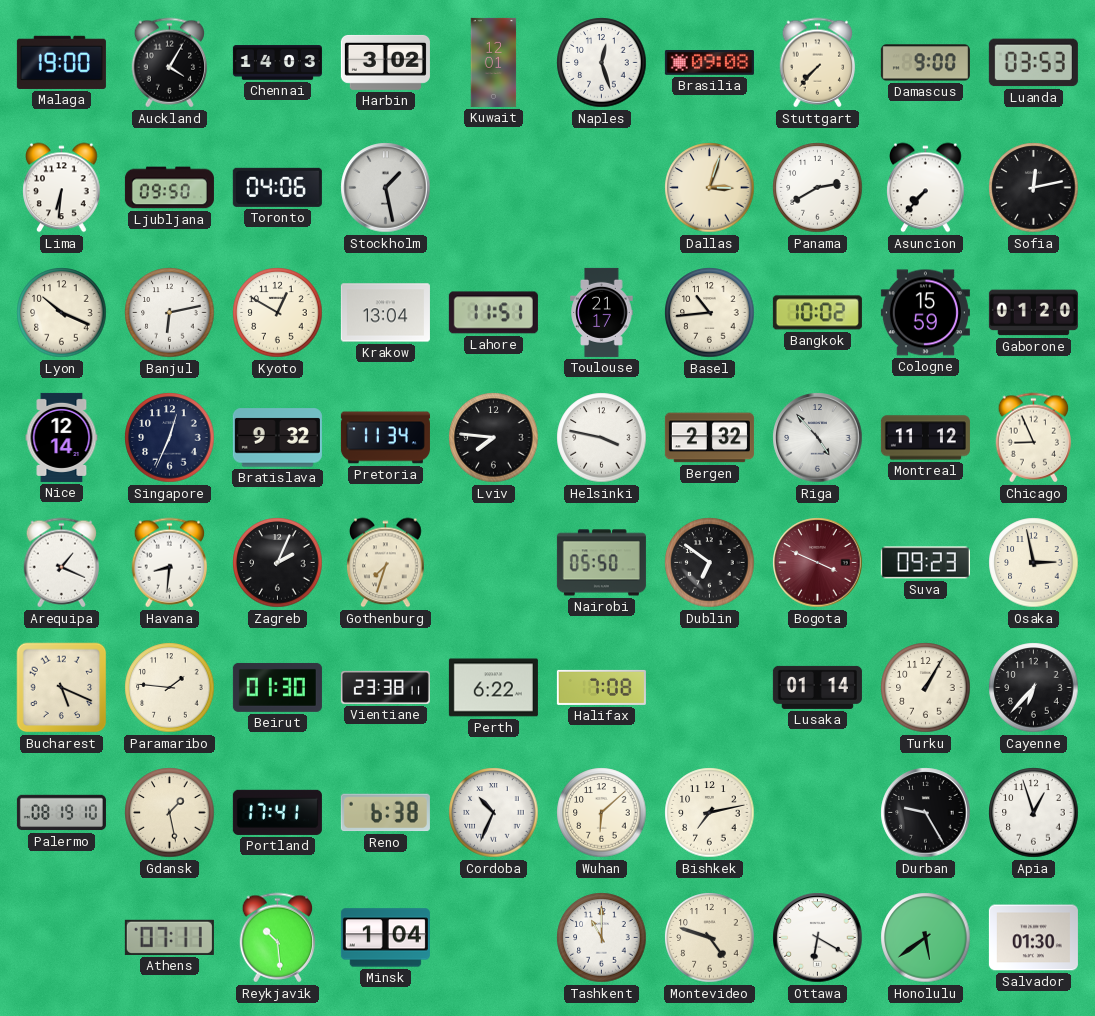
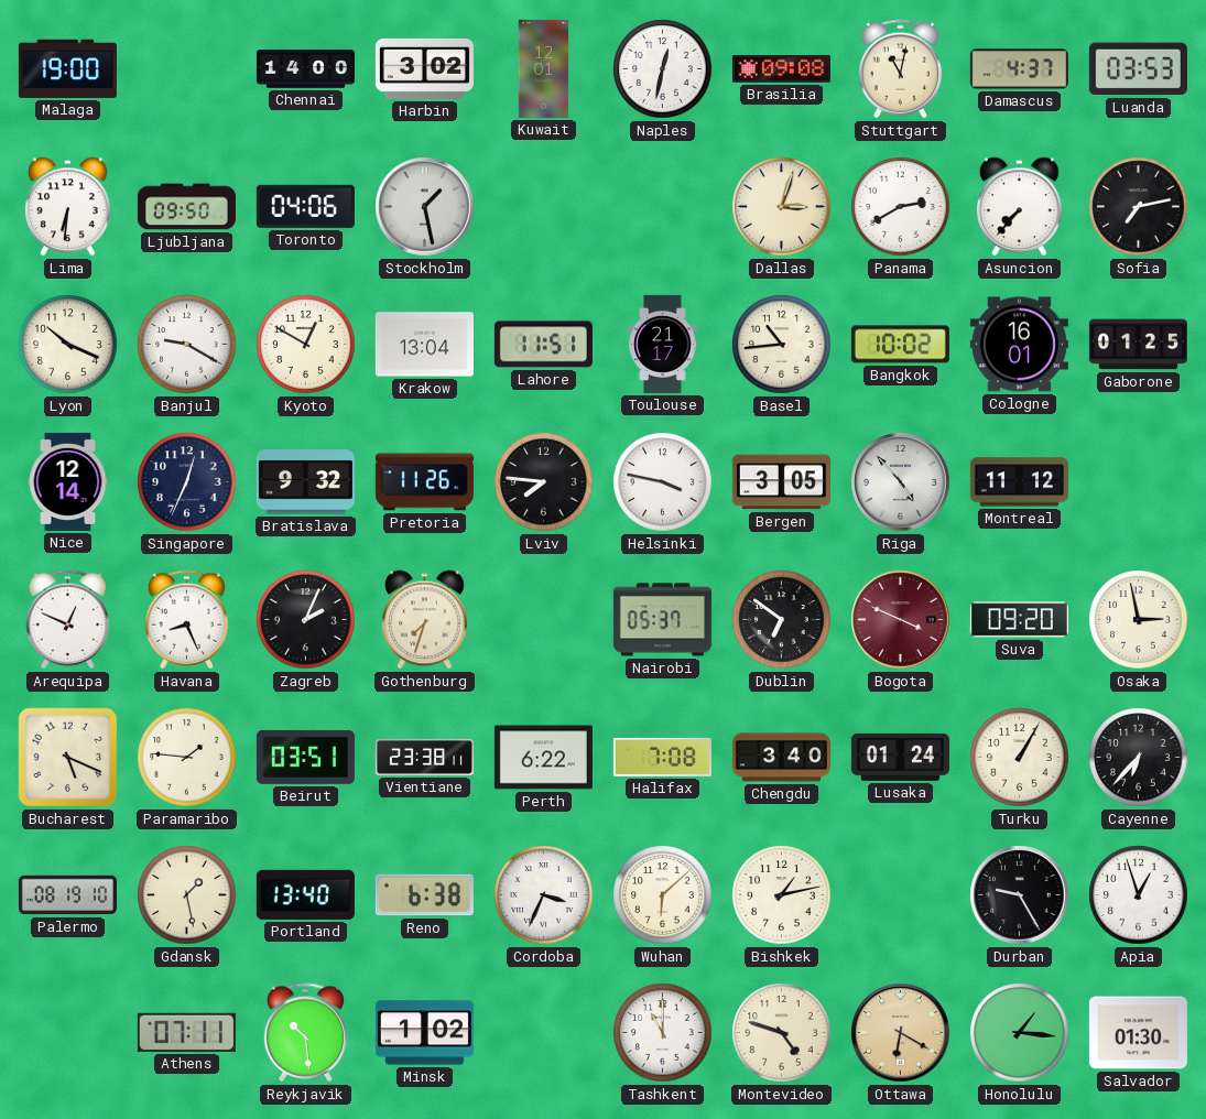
Auckland: 4:05 -> none
Chennai: 14:03 -> 14:00
Naples: 12:27 -> 12:32
Stuttgart: 7:37 -> 11:02
Damascus: 9:00 -> 4:37
Sofia: 12:13 -> 7:13
Banjul: 6:13 -> 9:20
Cologne: 15:59 -> 16:01
Gaborone: 01:20 -> 01:25
Pretoria: 11:34 -> 11:26
Bergen: 2:32 -> 3:05
Chicago: 8:56 -> none
Arequipa: 1:19 -> 12:49
Havana: 8:31 -> 8:26
Nairobi: 05:50 -> 05:37
Suva: 09:23 -> 09:20
Beirut: 01:30 -> 03:51
Chengdu: none -> 3:40
Lusaka: 01:14 -> 01:24
Portland: 17:41 -> 13:40
Cordoba: 10:34 -> 3:34
Bishkek: 7:13 -> 1:13
Minsk: 1:04 -> 1:02
Ottawa dial: white -> champagne
Honolulu: 5:39 -> 1:16
